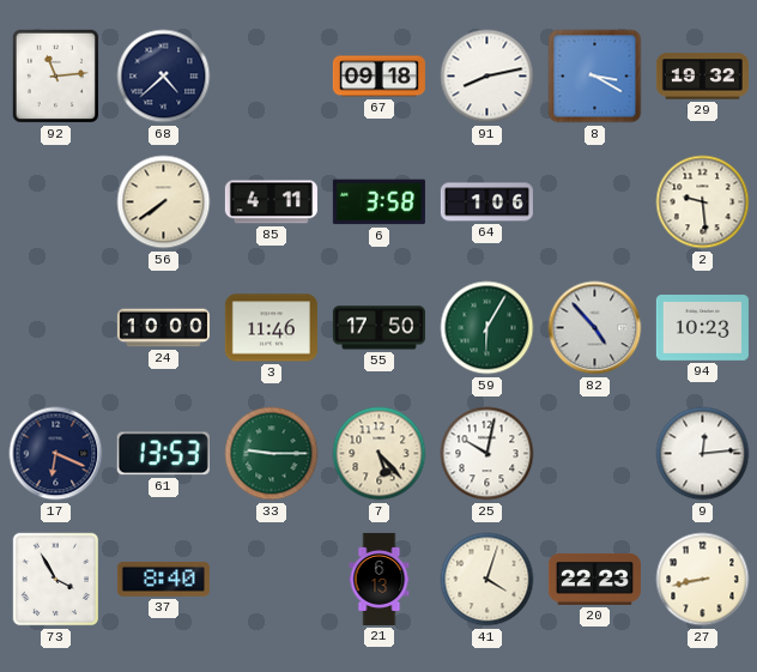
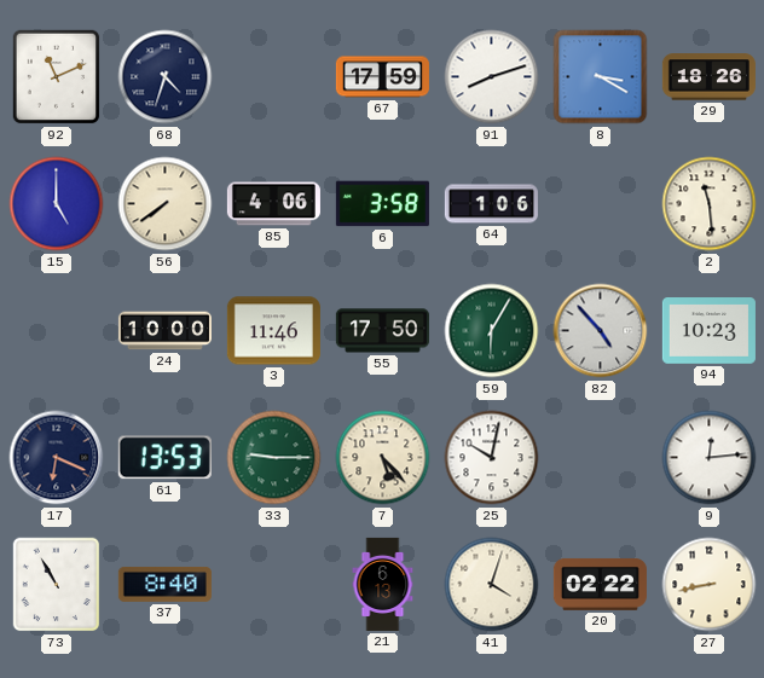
92: 11:14 -> 11:11
68: 4:38 -> 4:33
67: 09:18 -> 17:59
91: 8:13 -> 8:12
29: 19:32 -> 18:26
15: none -> 5:00
85: 4:11 -> 4:06
2: 9:29 -> 11:29
73: 3:55 -> 10:55
20: 22:23 -> 02:22
